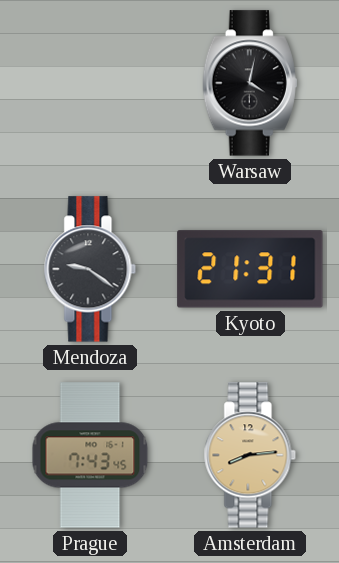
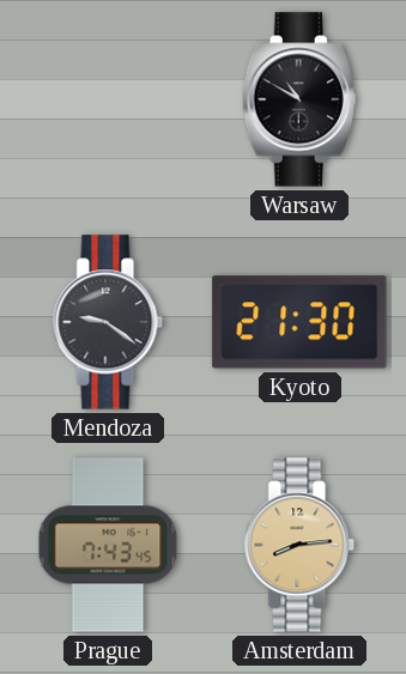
Warsaw: 4:02 -> 10:50
Kyoto: 21:31 -> 21:30
